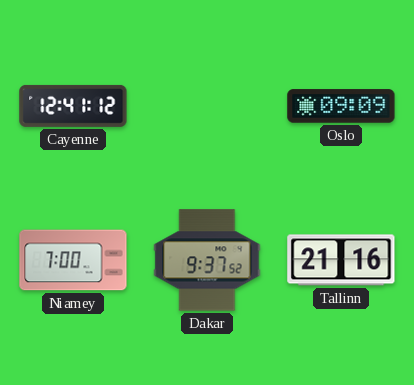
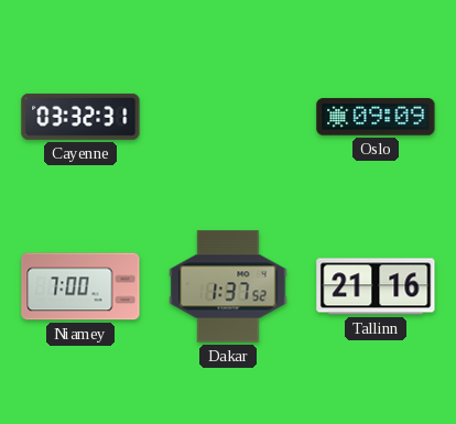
Cayenne: 12:41 -> 03:32
Dakar: 9:37 -> 1:37
